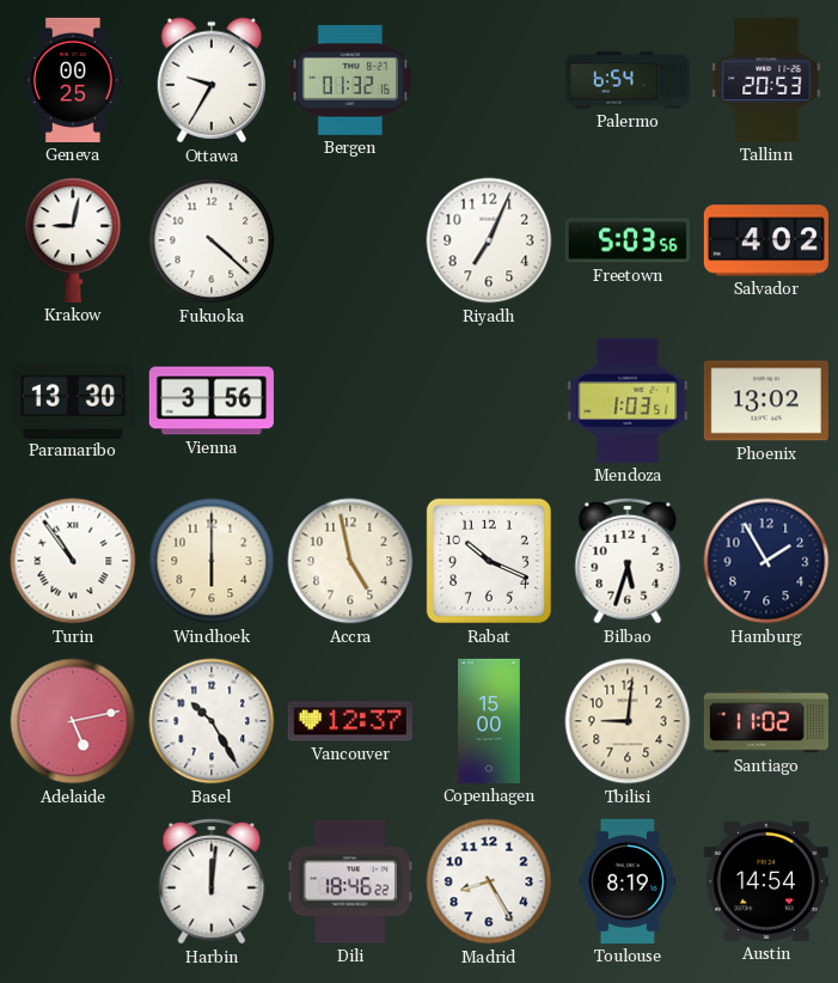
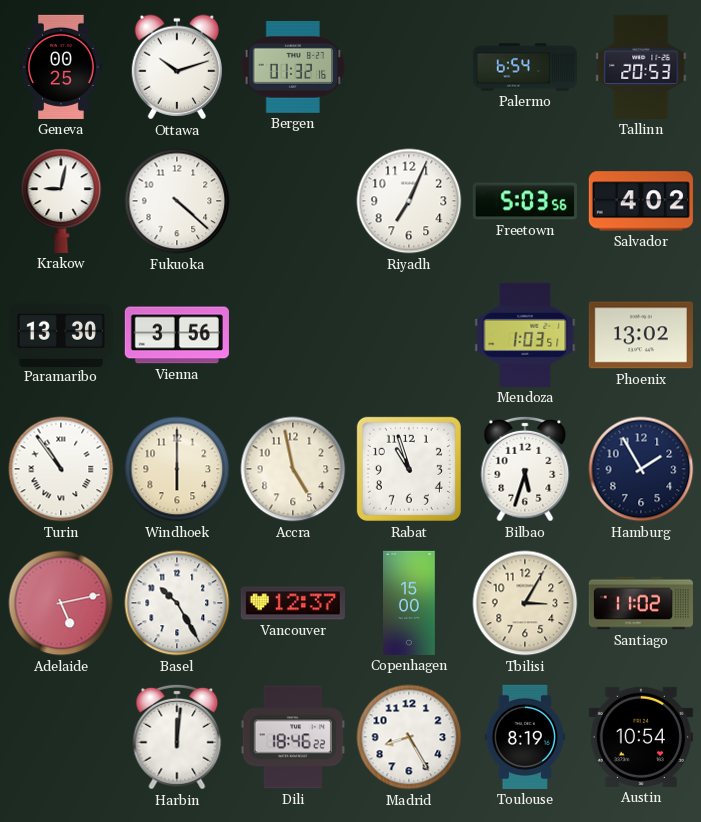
Ottawa: 9:35 -> 10:12
Rabat: 10:19 -> 10:57
Tbilisi: 9:01 -> 3:05
Austin: 14:54 -> 10:54
